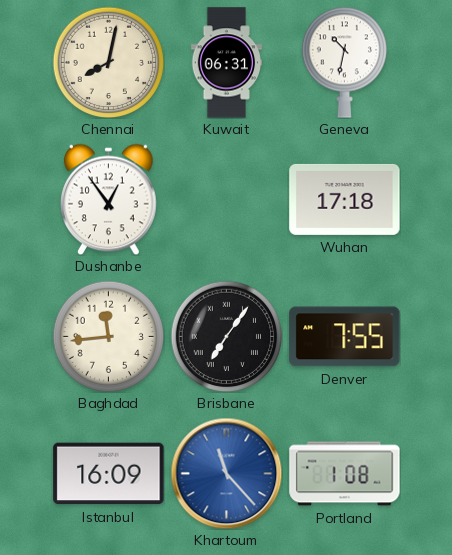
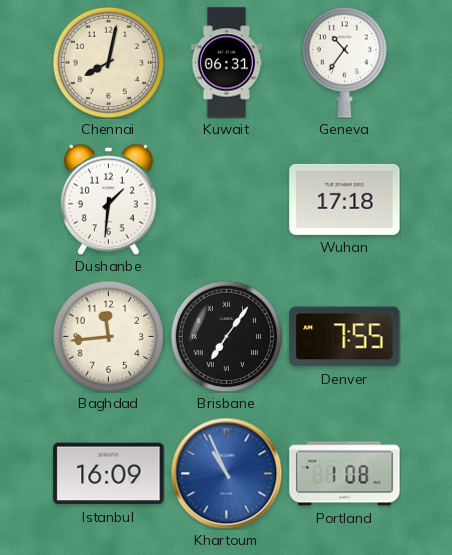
Geneva: 10:32 -> 10:36
Dushanbe: 12:54 -> 1:31
Khartoum: 11:23 -> 10:56
